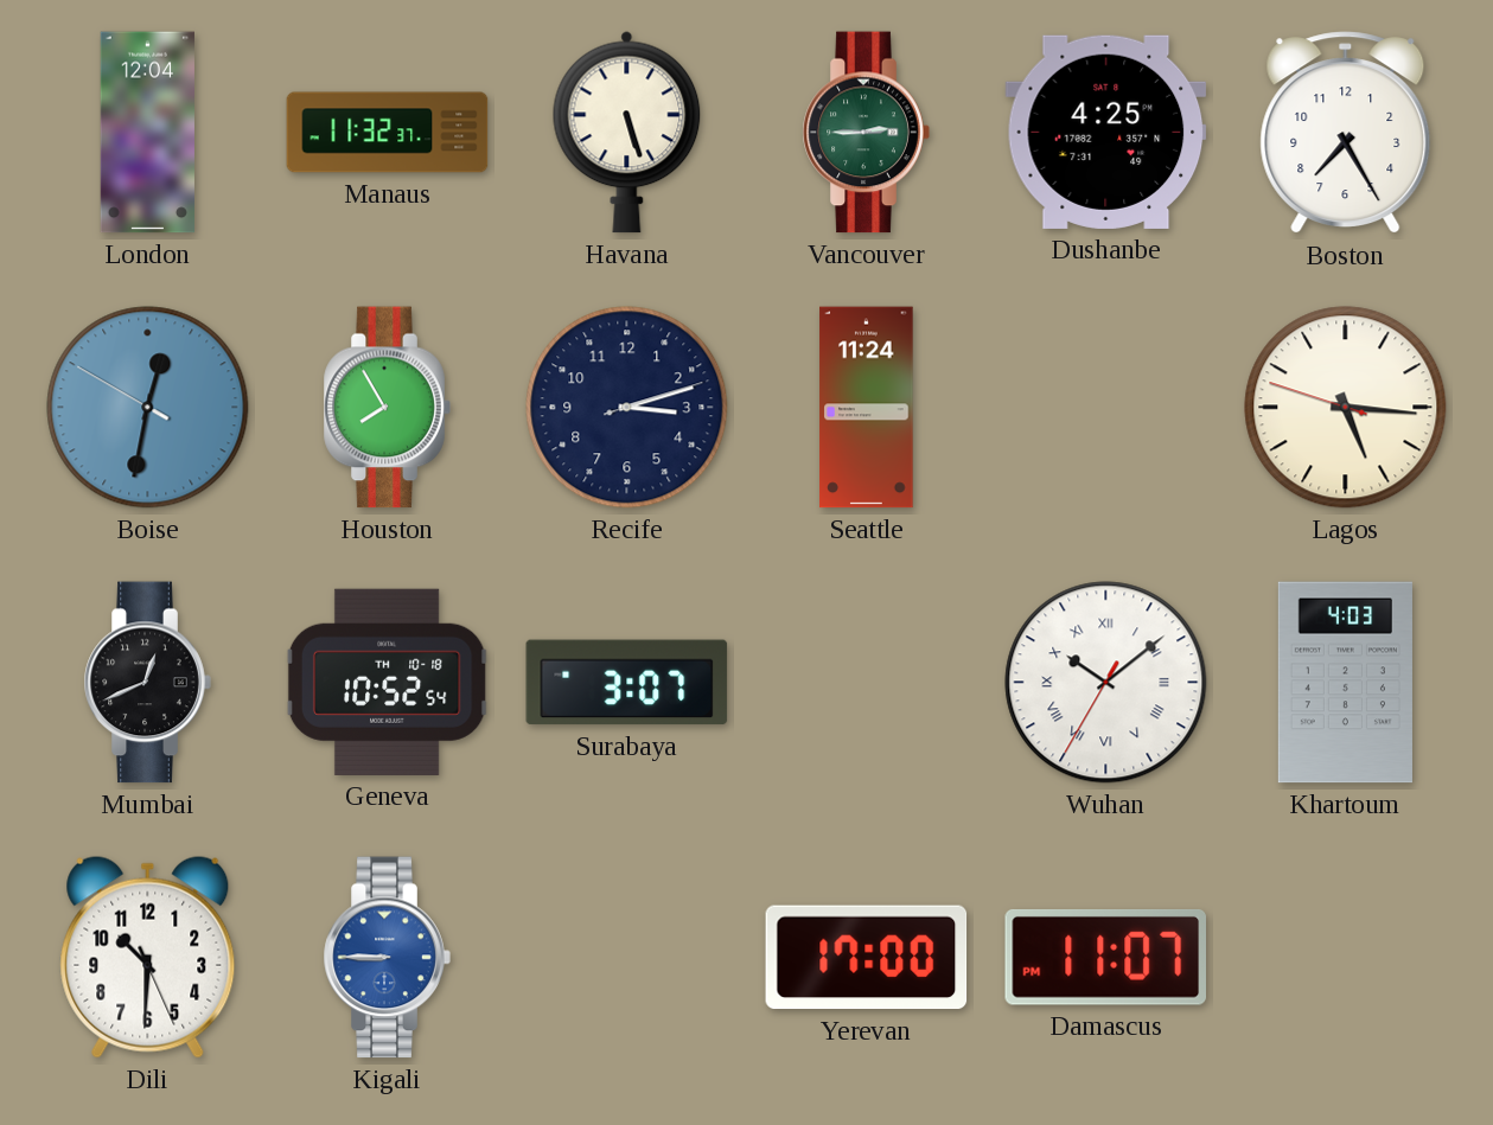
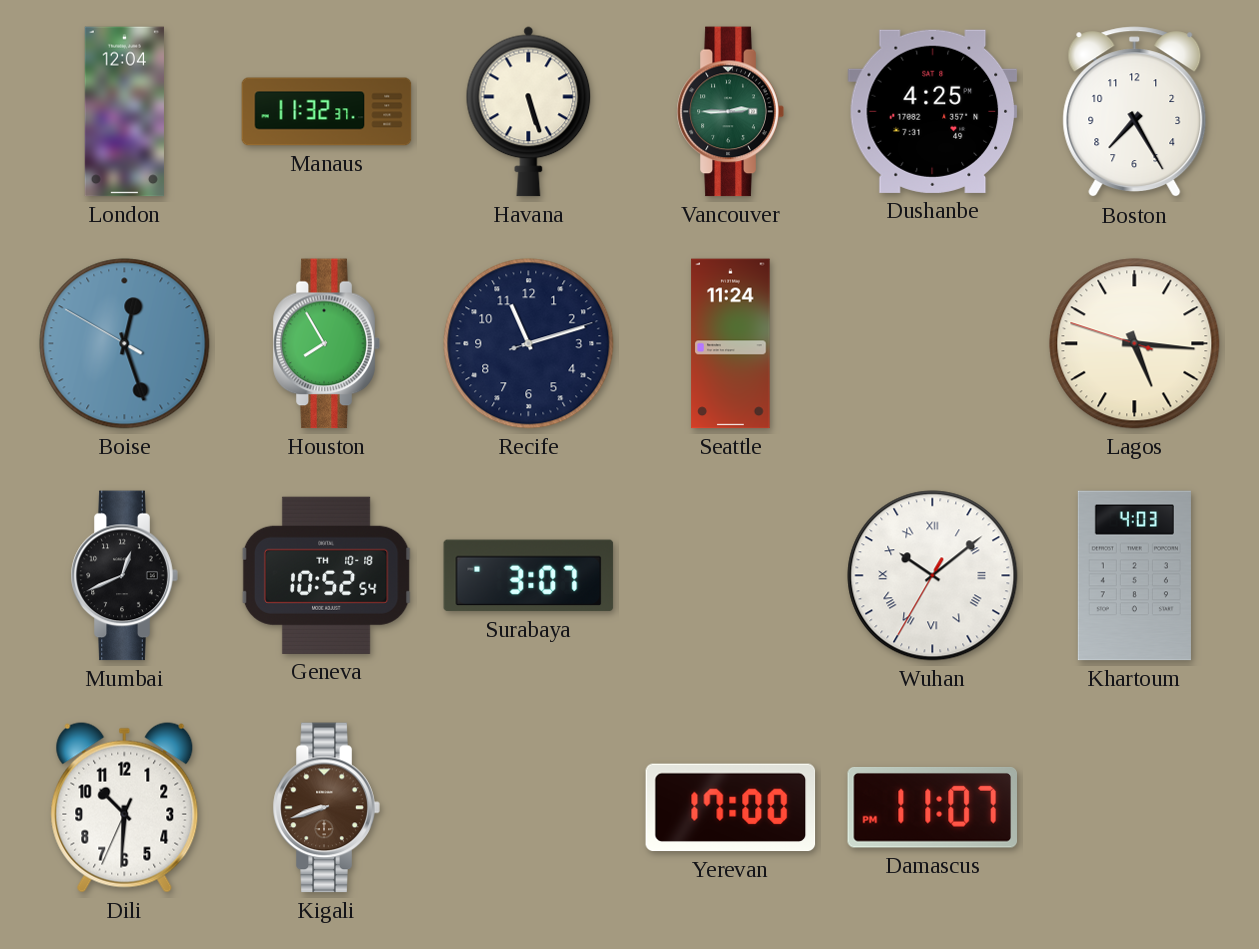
Boise: 12:31 -> 12:26
Recife: 3:12 -> 11:12
Dili: 10:30:26 -> 10:30:34
Kigali: 8:45 -> 8:42
Kigali dial: blue -> brown
